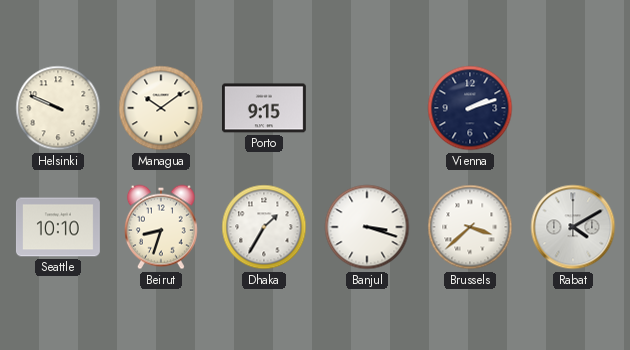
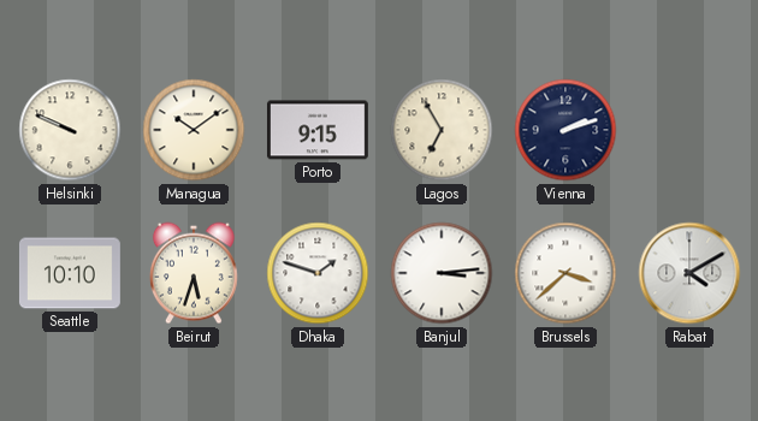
Lagos: none -> 6:55
Beirut: 8:33 -> 5:33
Dhaka: 1:35 -> 1:48
Banjul: 3:18 -> 3:14
